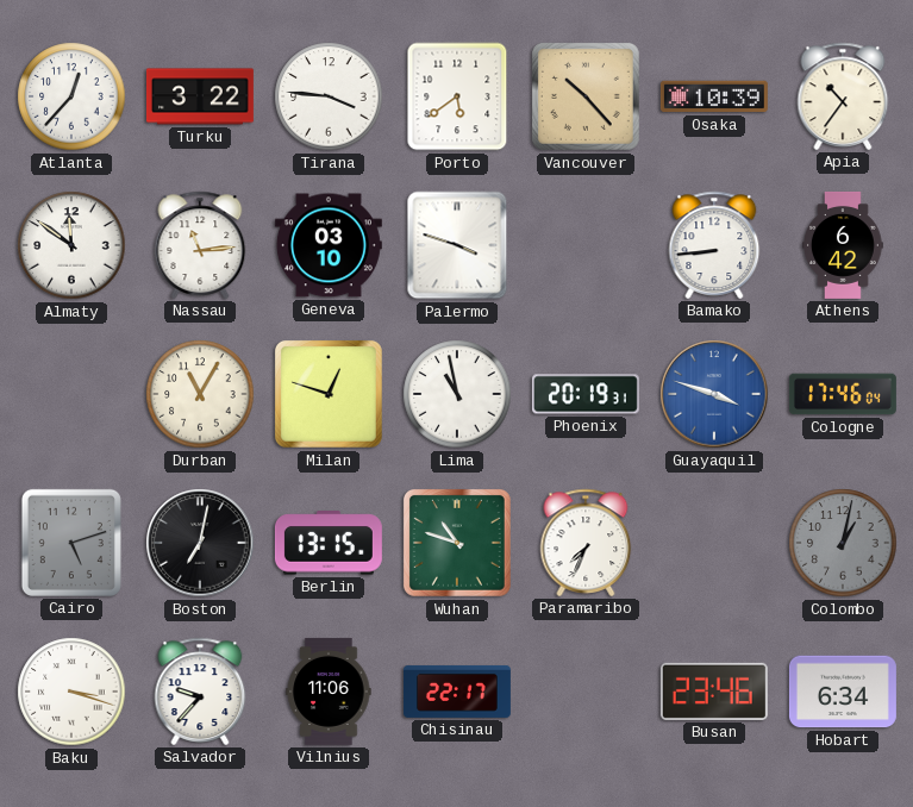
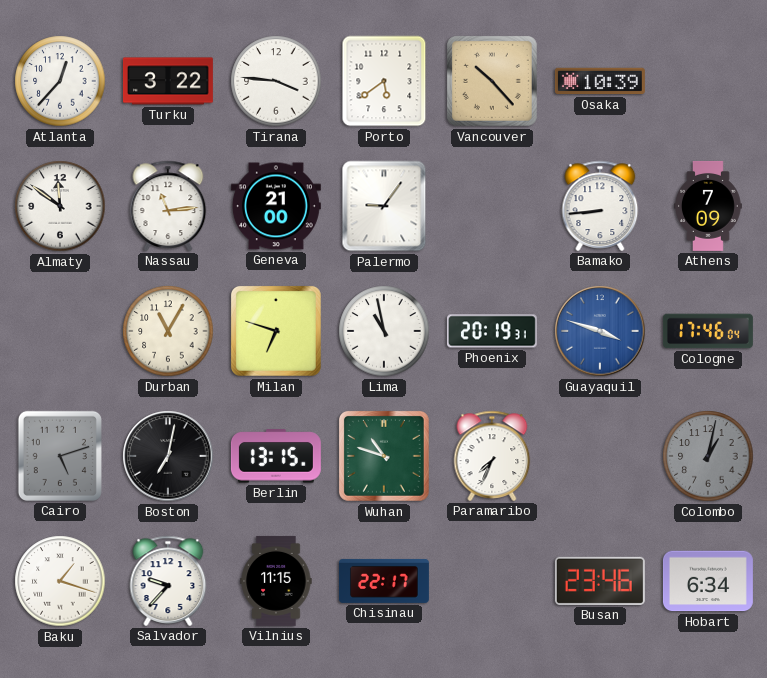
Apia: 10:36 -> none
Geneva: 03:10 -> 21:00
Palermo: 3:48 -> 9:06
Athens: 6:42 -> 7:09
Milan: 12:48 -> 6:48
Baku: 3:18 -> 1:18
Vilnius: 11:06 -> 11:15
